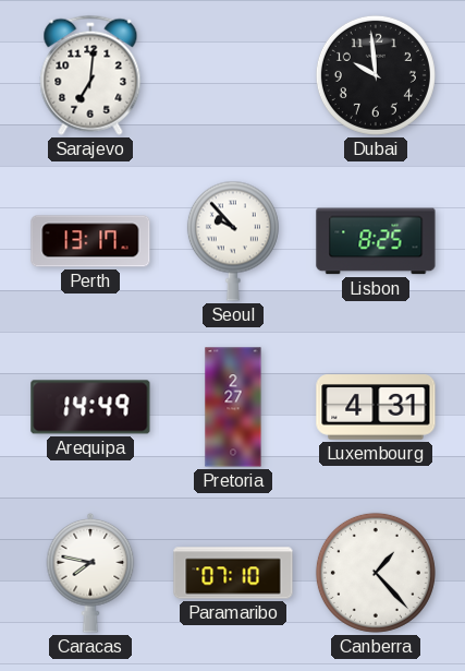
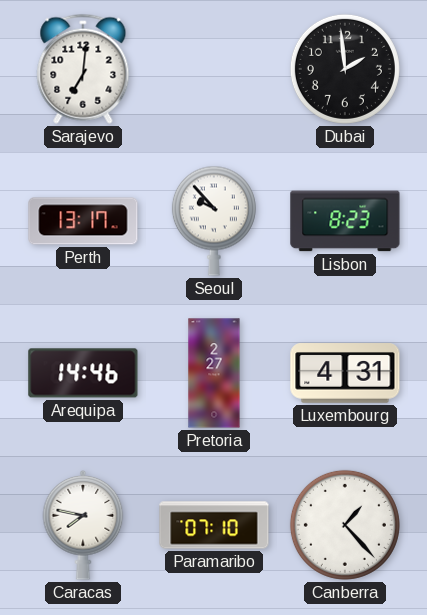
Dubai: 9:59 -> 1:59
Lisbon: 8:25 -> 8:23
Arequipa: 14:49 -> 14:46
